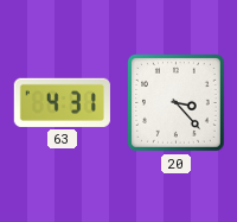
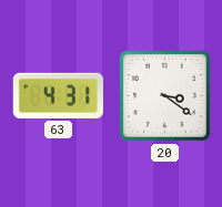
20: 3:23 -> 3:21
